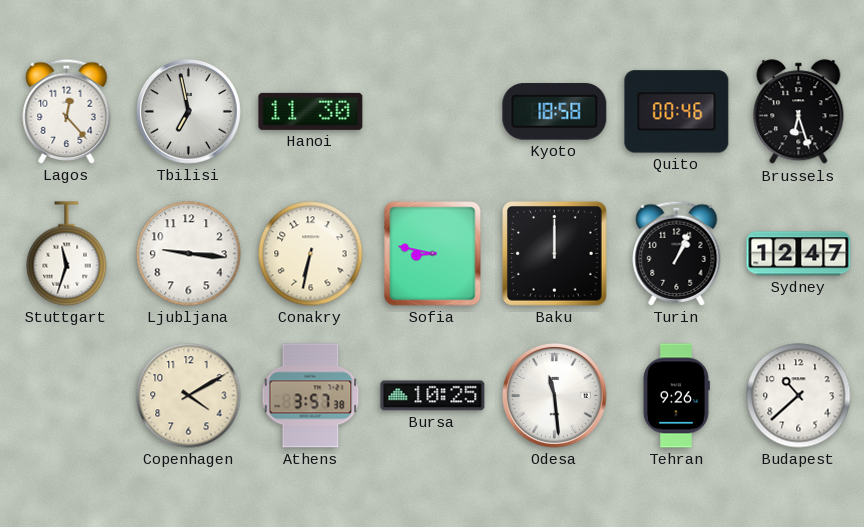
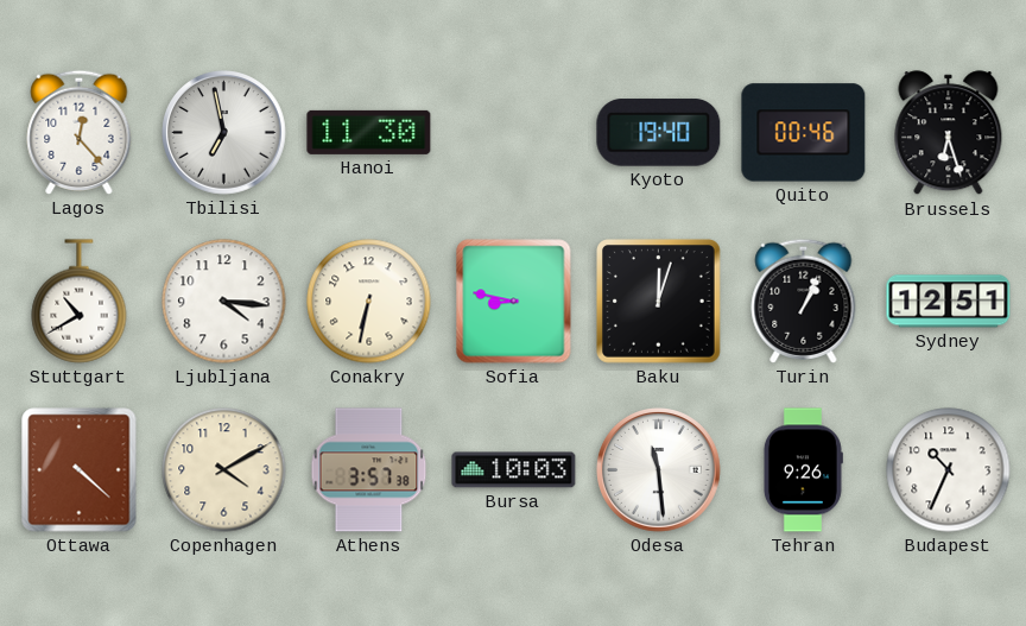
Kyoto: 18:58 -> 19:40
Stuttgart: 11:33 -> 10:40
Ljubljana: 9:16 -> 4:16
Baku: 12:00 -> 12:03
Sydney: 12:47 -> 12:51
Ottawa: none -> 4:22
Bursa: 10:25 -> 10:03
Budapest: 10:38 -> 10:34
